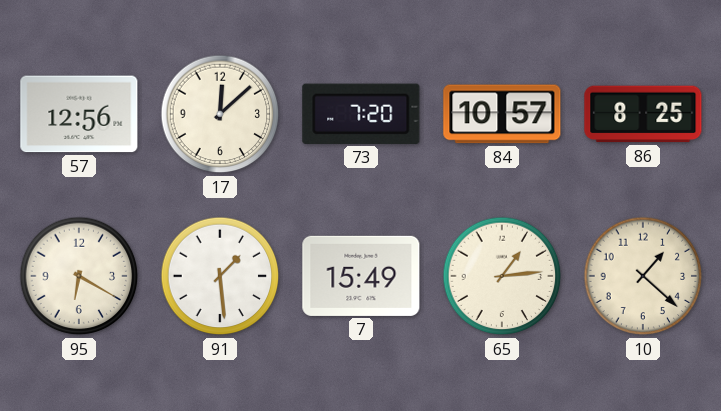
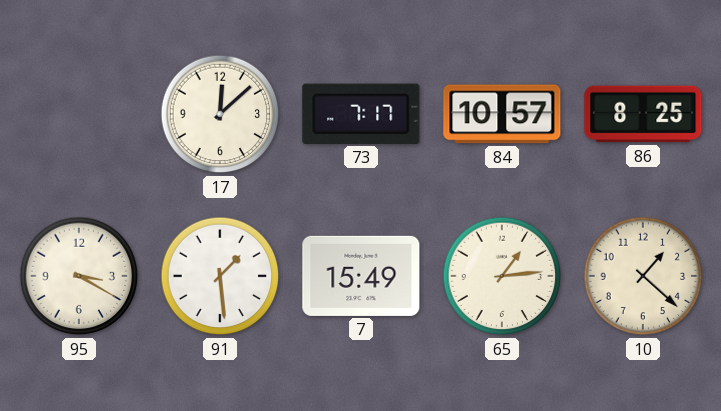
57: 12:56 -> none
73: 7:20 -> 7:17
95: 6:20 -> 3:20
